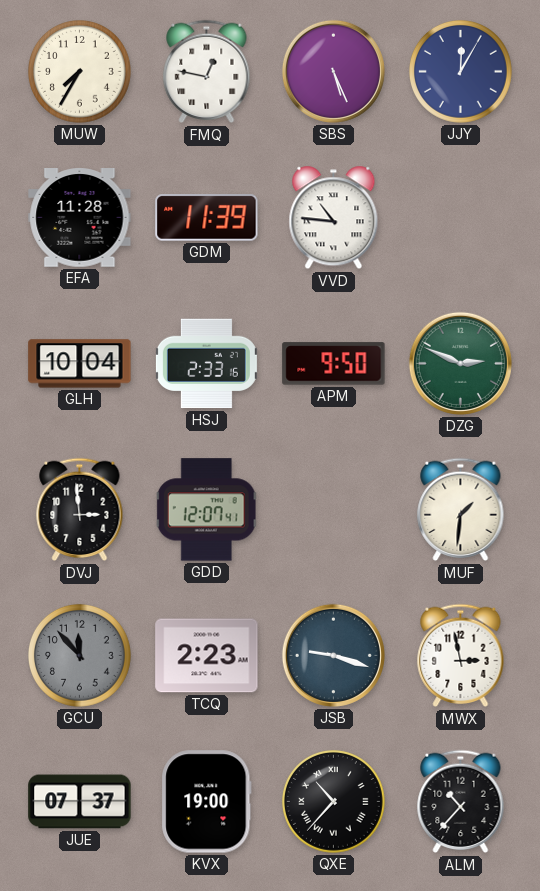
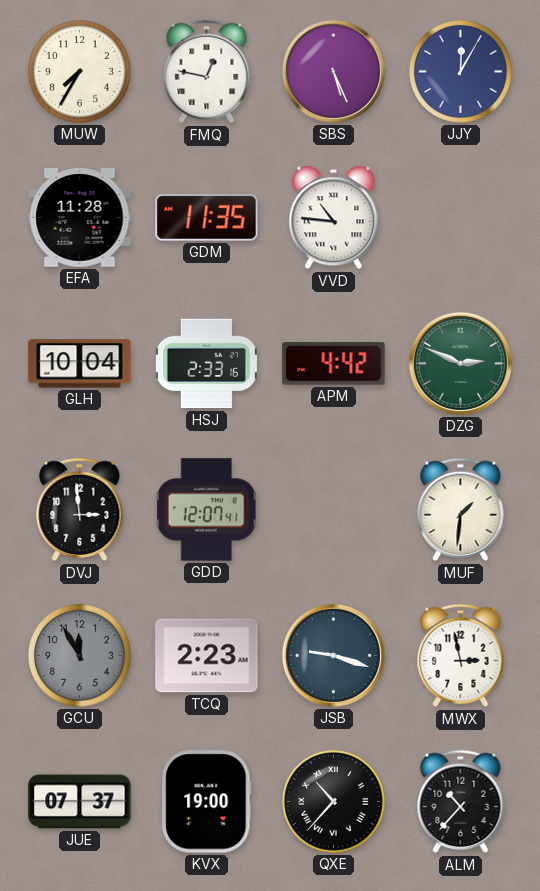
GDM: 11:39 -> 11:35
APM: 9:50 -> 4:42
GCU: 11:53 -> 11:55
